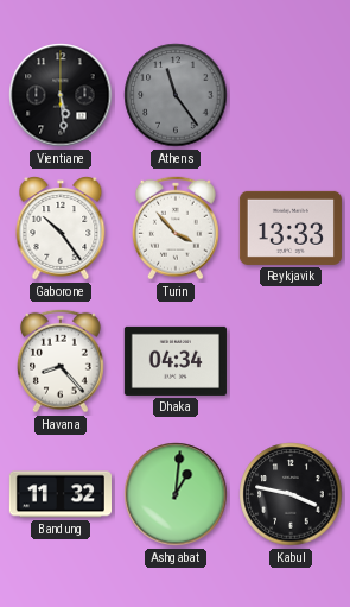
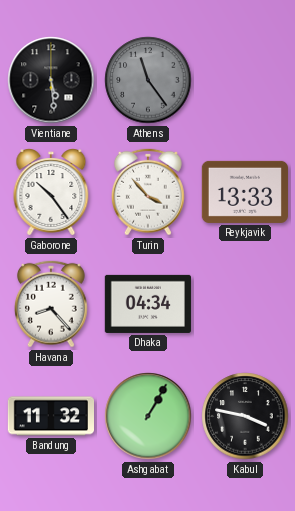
Ashgabat: 1:01 -> 1:05
